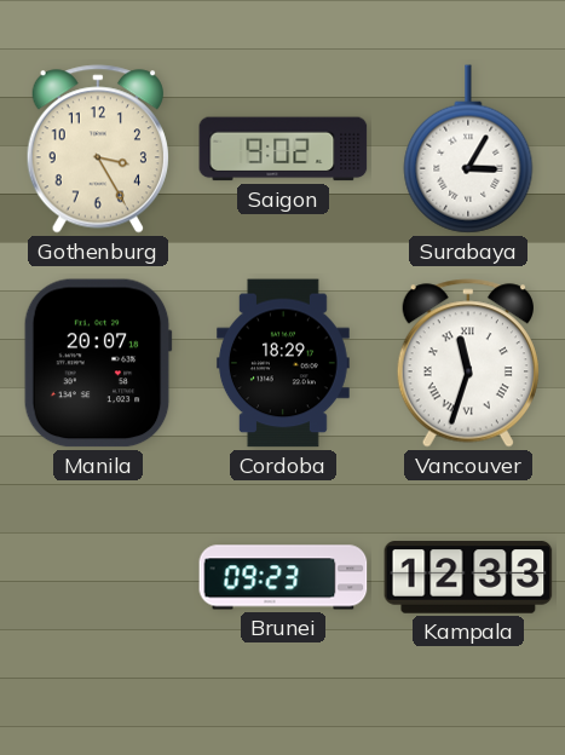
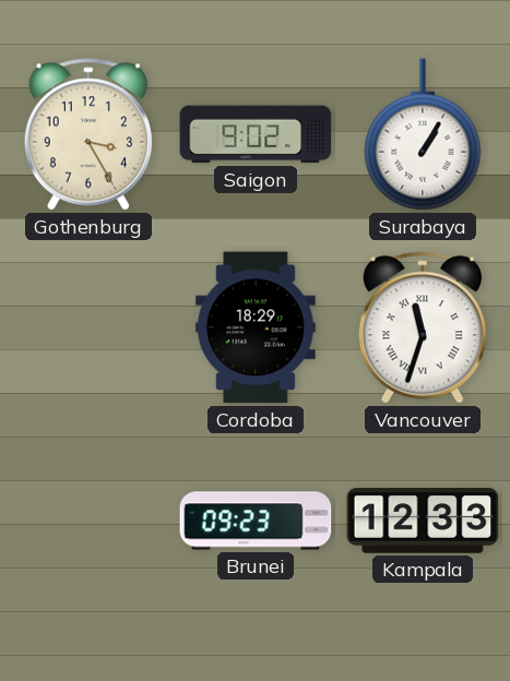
Surabaya: 3:05 -> 1:05
Manila: 20:07 -> none
